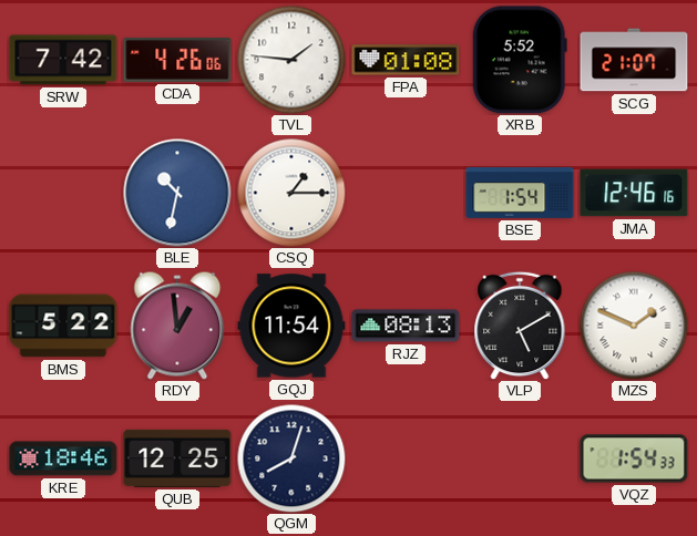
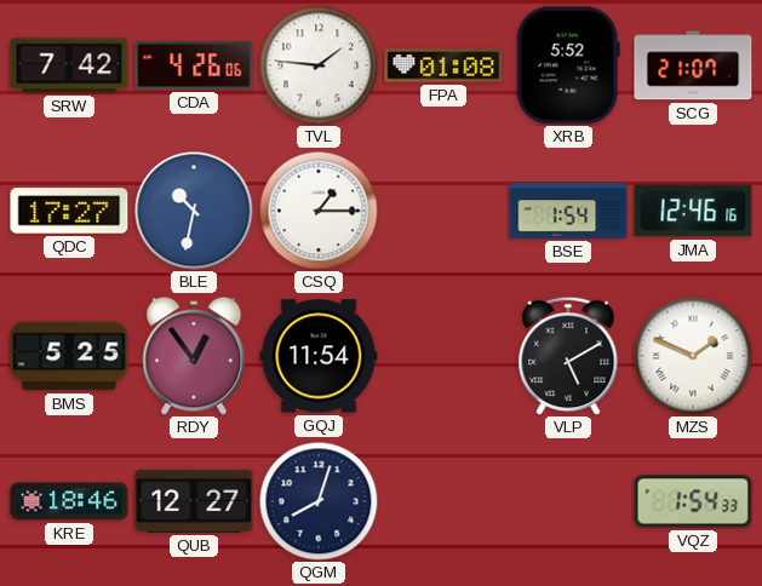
QDC: none -> 17:27
BMS: 5:22 -> 5:25
RDY: 12:59 -> 12:54
RJZ: 08:13 -> none
QUB: 12:25 -> 12:27
